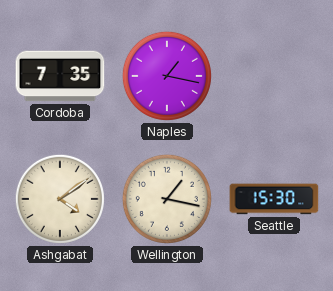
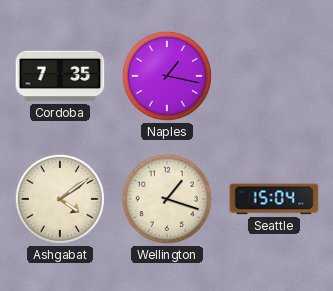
Wellington: 1:17 -> 1:18
Seattle: 15:30 -> 15:04
